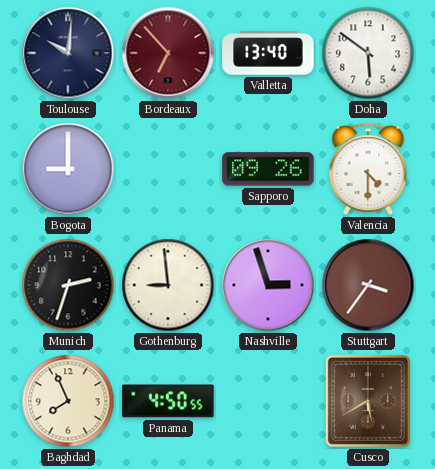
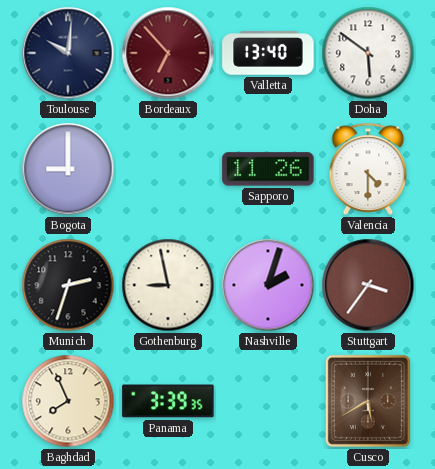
Sapporo: 09:26 -> 11:26
Gothenburg: 8:59 -> 8:58
Nashville: 2:57 -> 2:03
Panama: 4:50 -> 3:39
